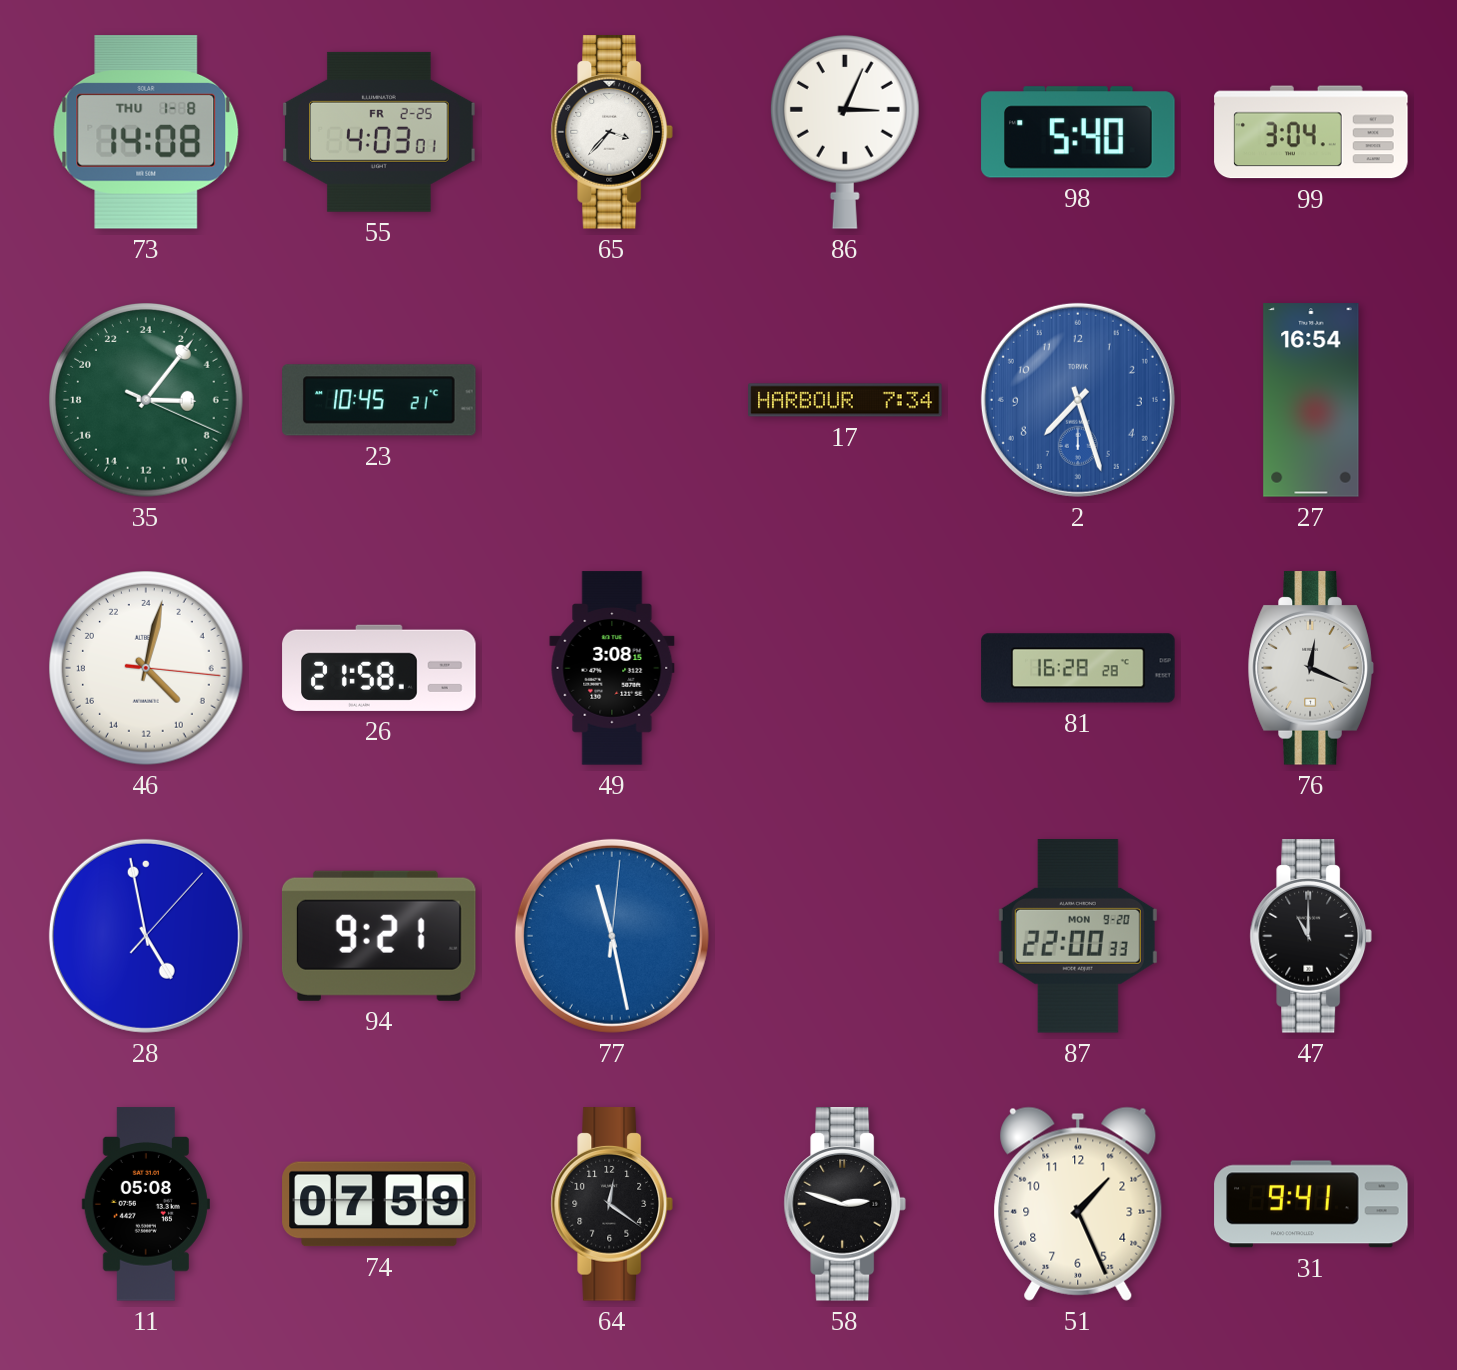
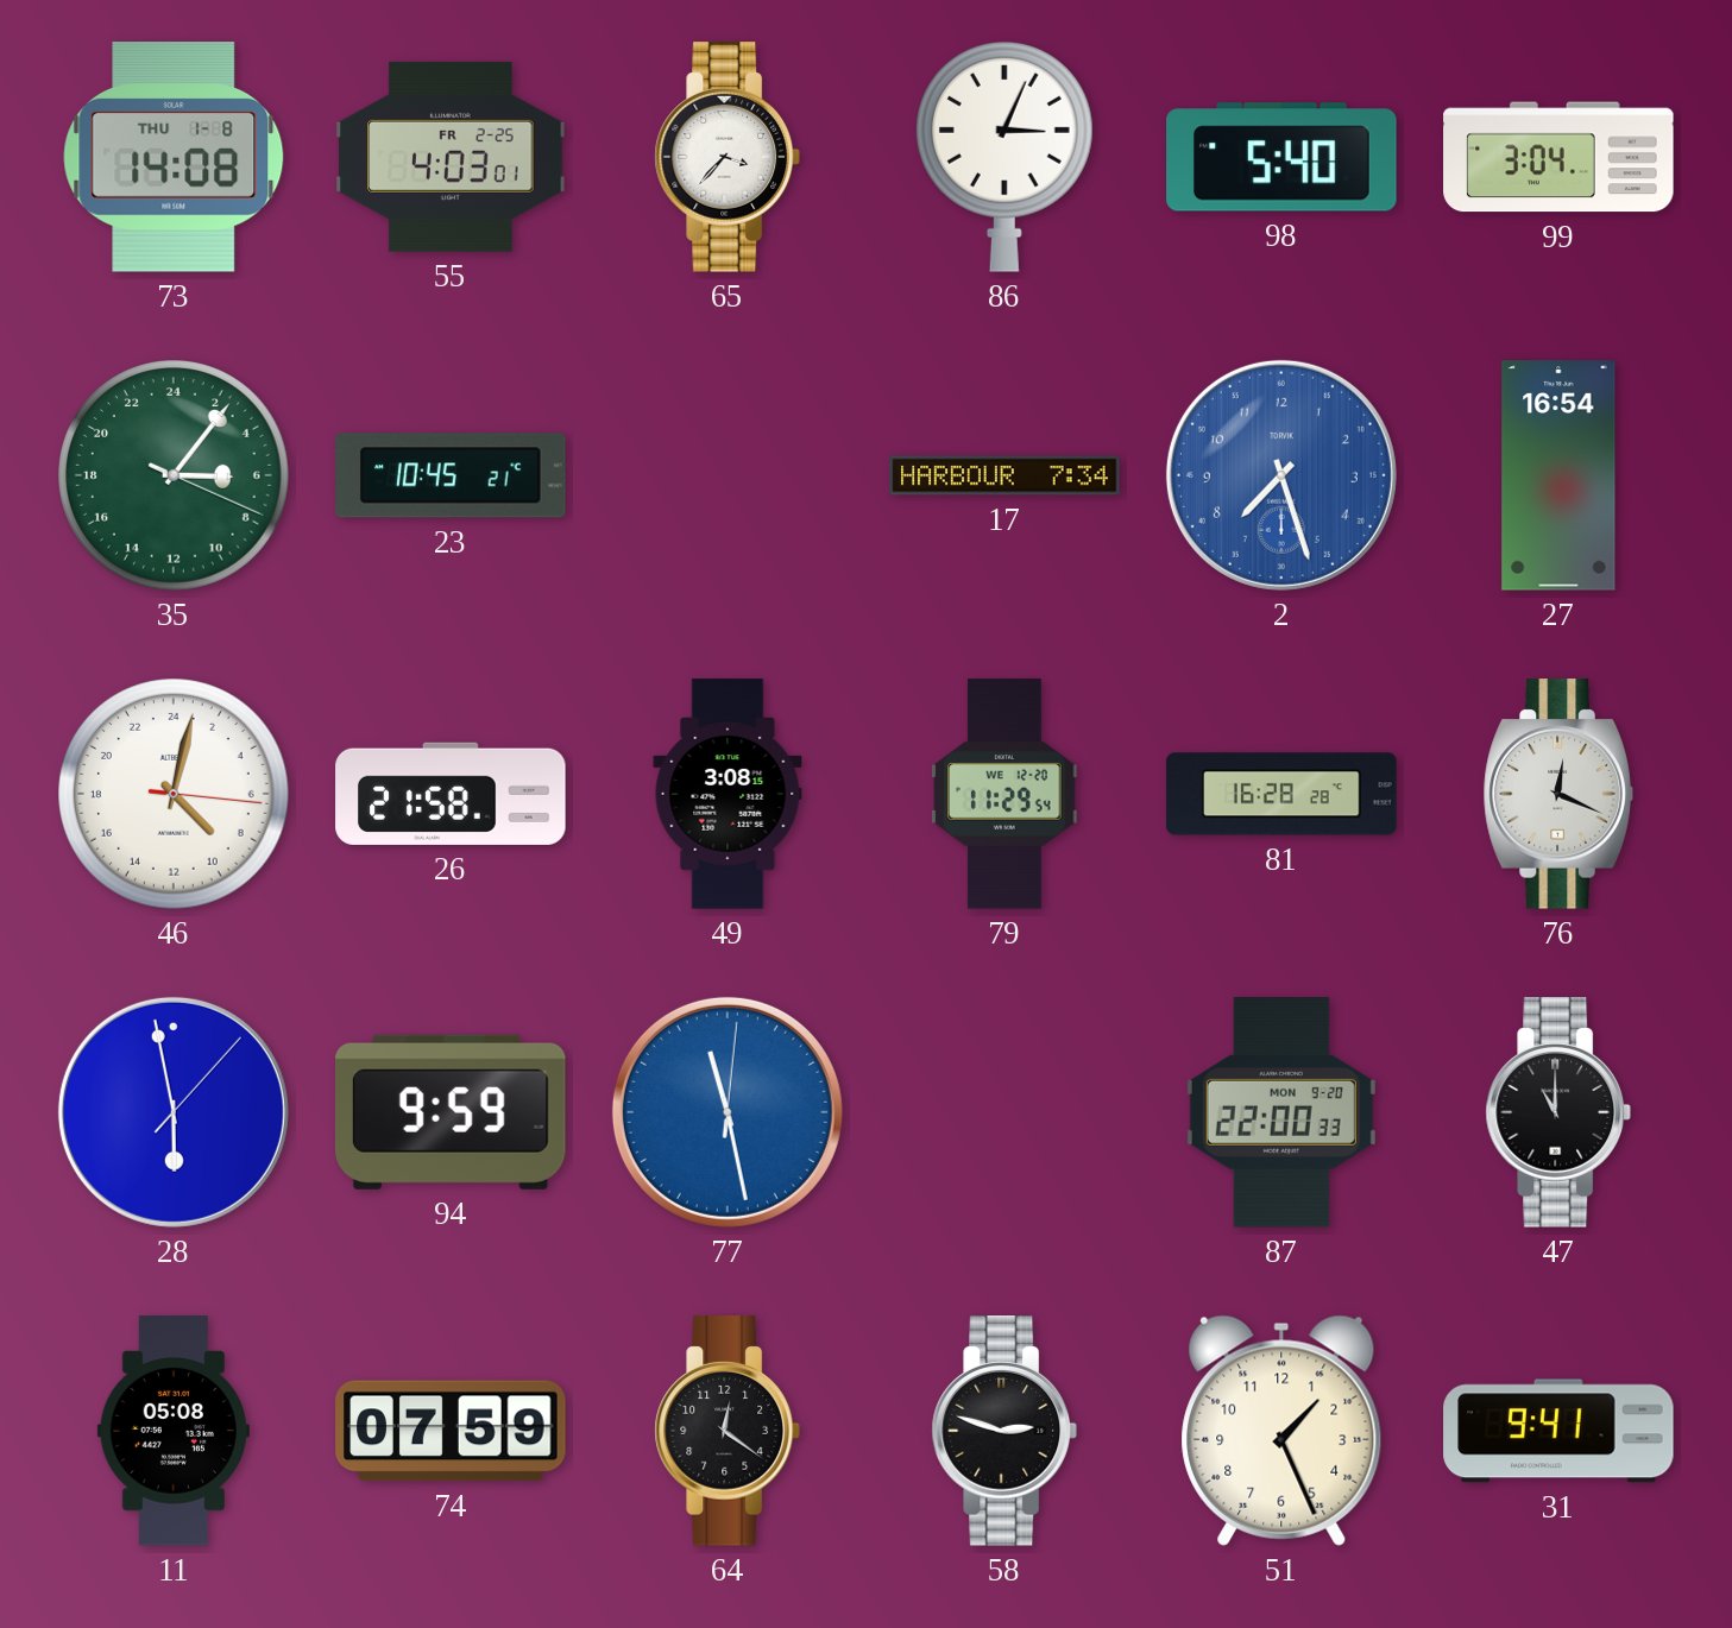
79: none -> 11:29
28: 4:58 -> 5:58
94: 9:21 -> 9:59
